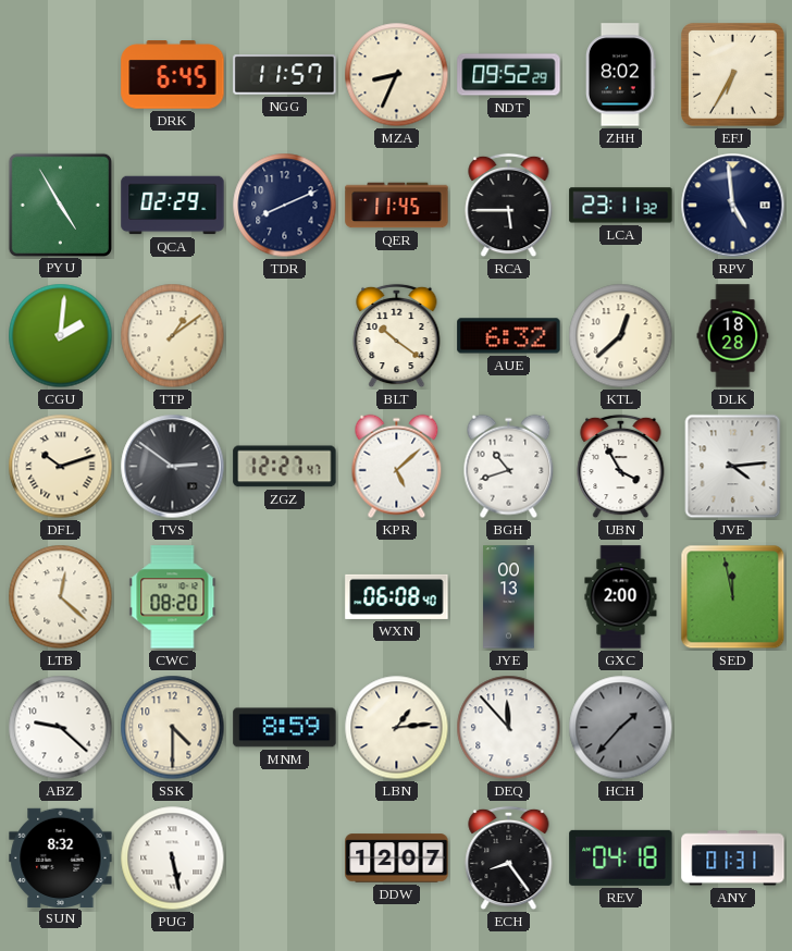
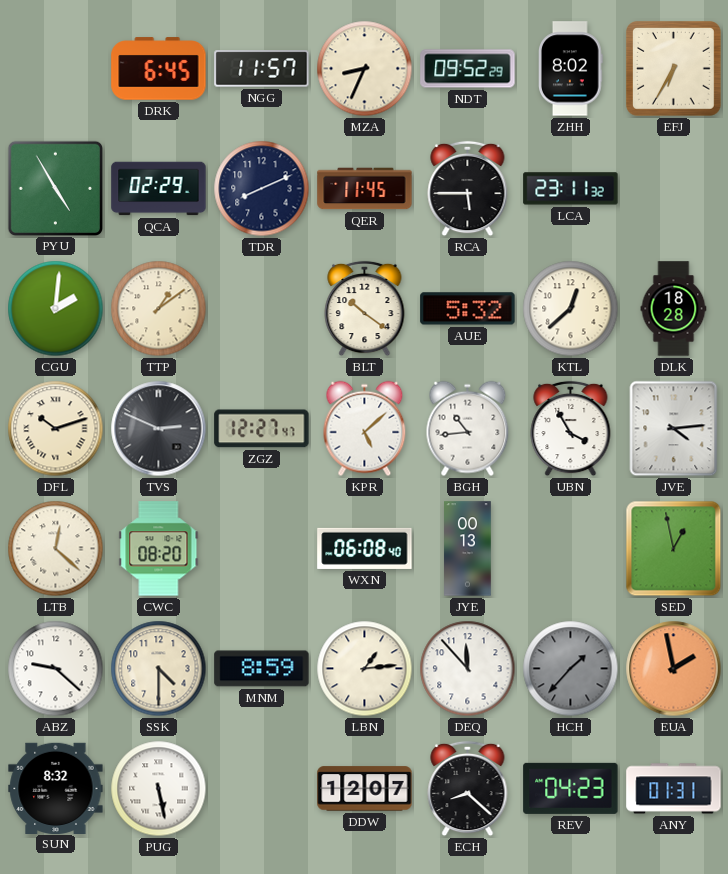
RPV: 4:59 -> none
AUE: 6:32 -> 5:32
TVS: 2:51 -> 2:49
BGH: 10:42 -> 10:44
GXC: 2:00 -> none
SED: 11:58 -> 12:58
EUA: none -> 1:58
ECH: 8:24 -> 8:22
REV: 04:18 -> 04:23
